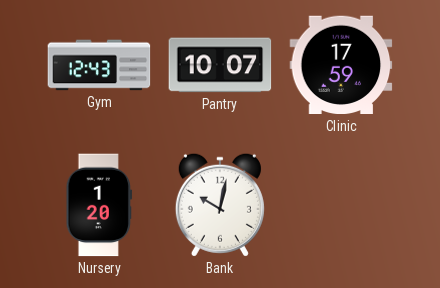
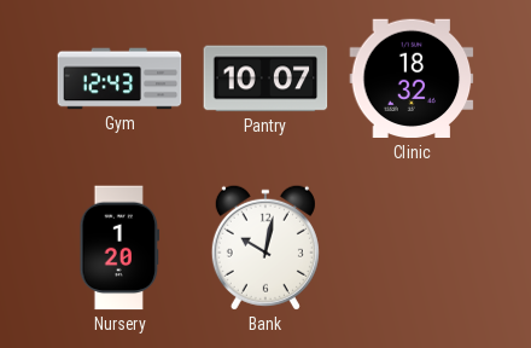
Clinic: 17:59 -> 18:32
